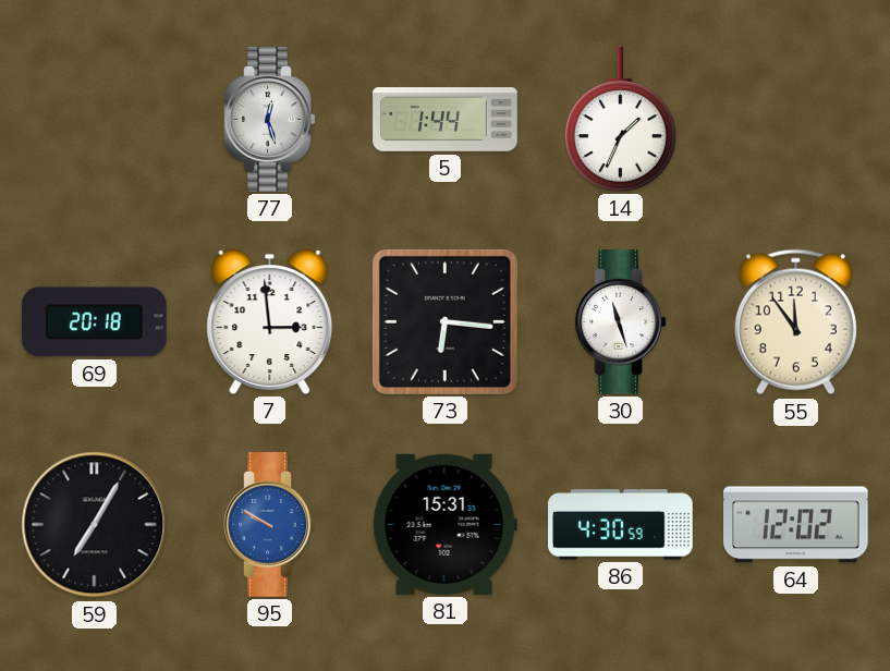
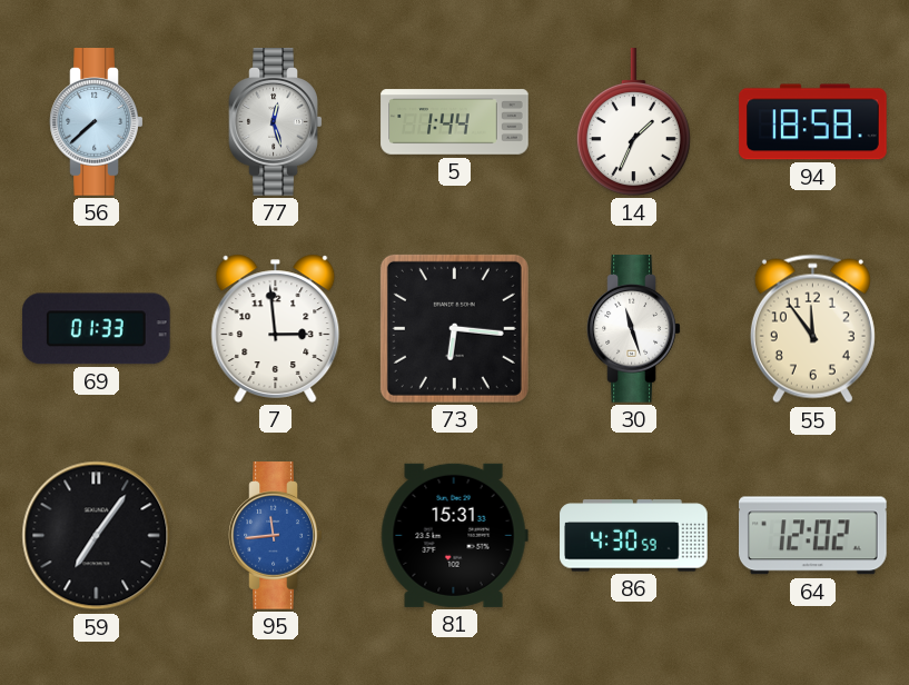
56: none -> 7:38
94: none -> 18:58
69: 20:18 -> 01:33
59: 7:05 -> 7:06
95: 9:50 -> 11:44
